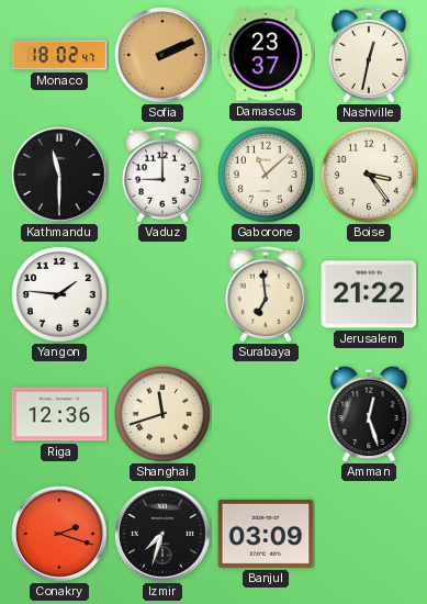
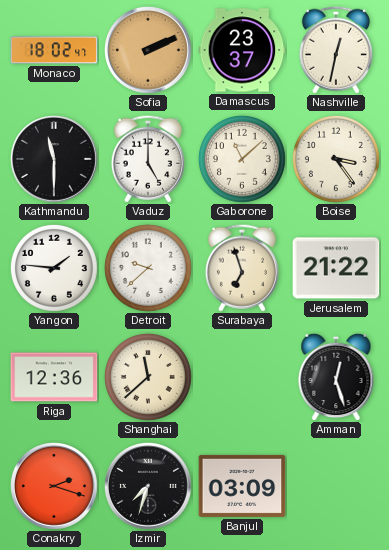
Vaduz: 9:00 -> 5:00
Detroit: none -> 9:38
Surabaya: 6:59 -> 6:57
Shanghai: 11:42 -> 11:38
